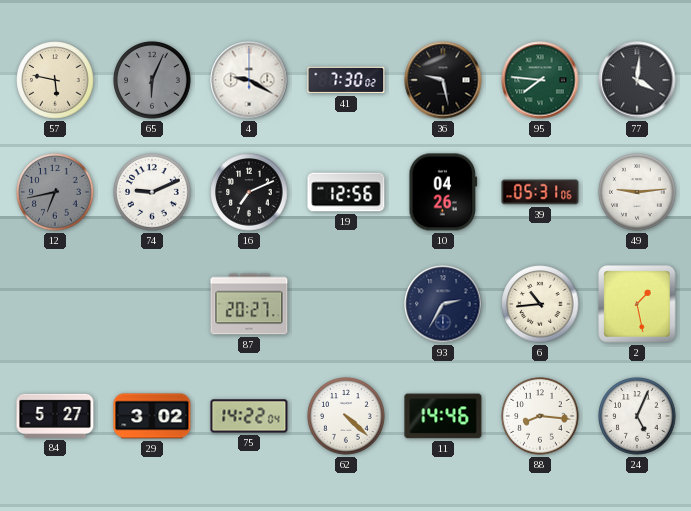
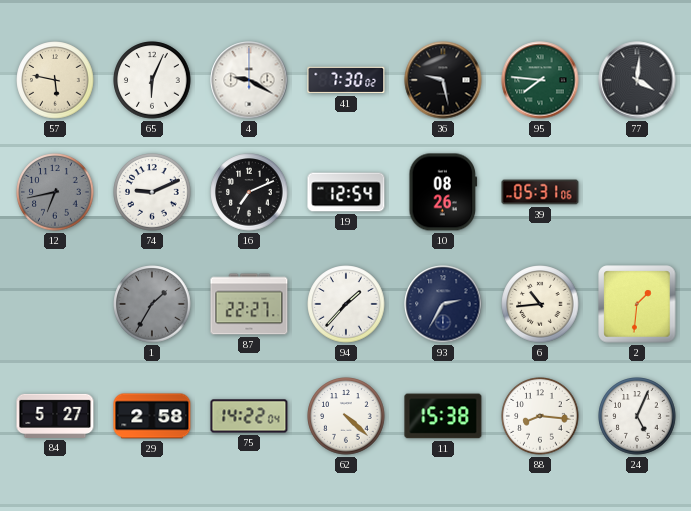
65 dial: grey -> white
19: 12:56 -> 12:54
10: 04:26 -> 08:26
49: 9:14 -> none
1: none -> 1:35
87: 20:27 -> 22:27
94: none -> 1:37
2: 1:28 -> 1:31
29: 3:02 -> 2:58
11: 14:46 -> 15:38
